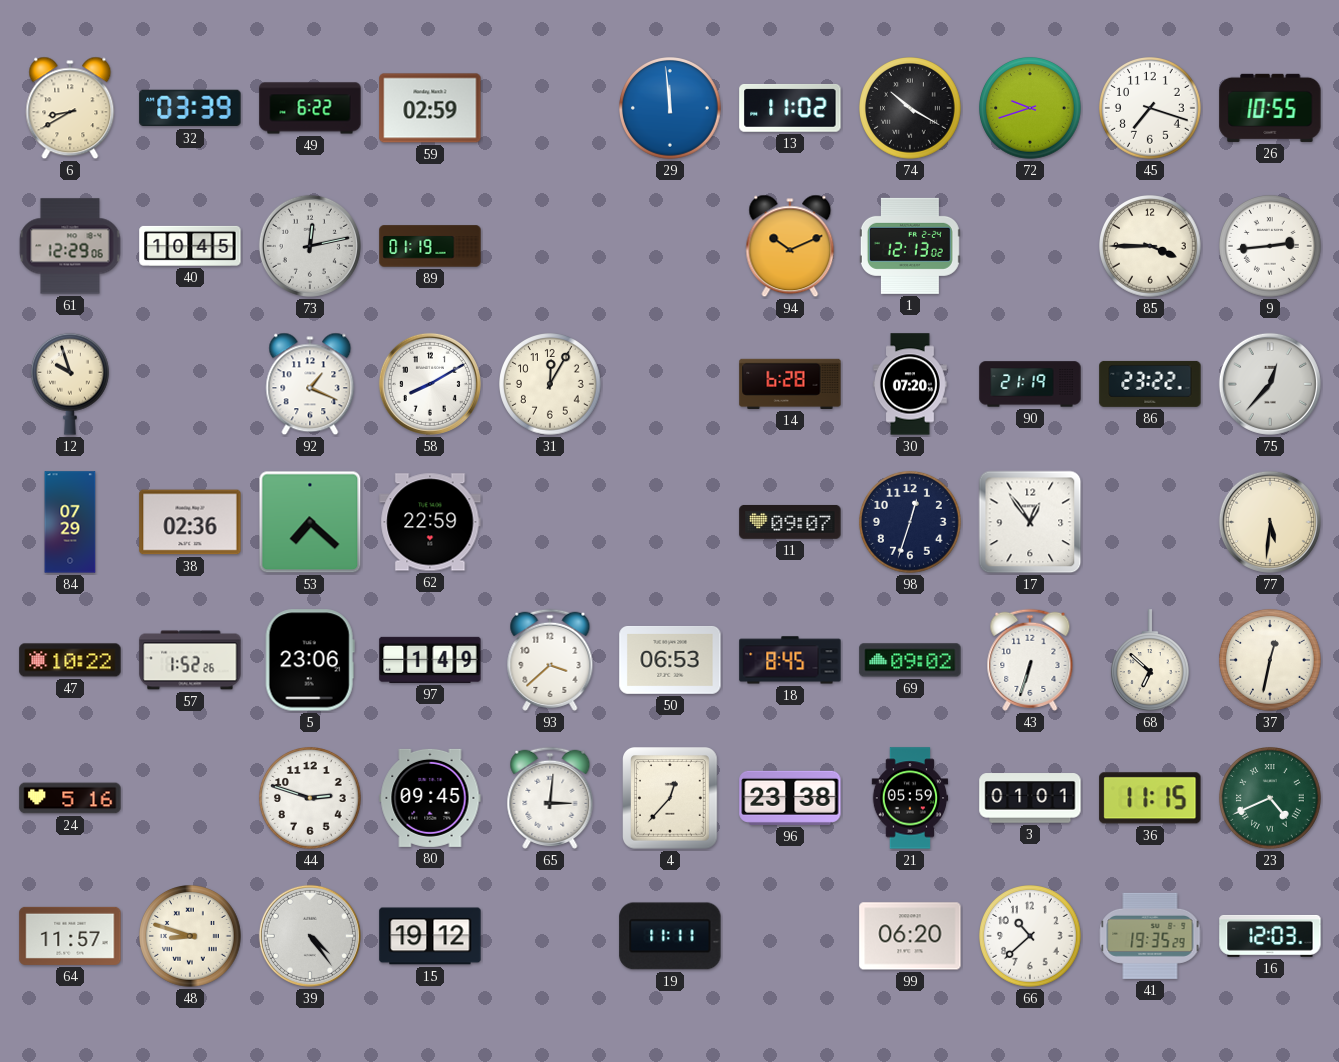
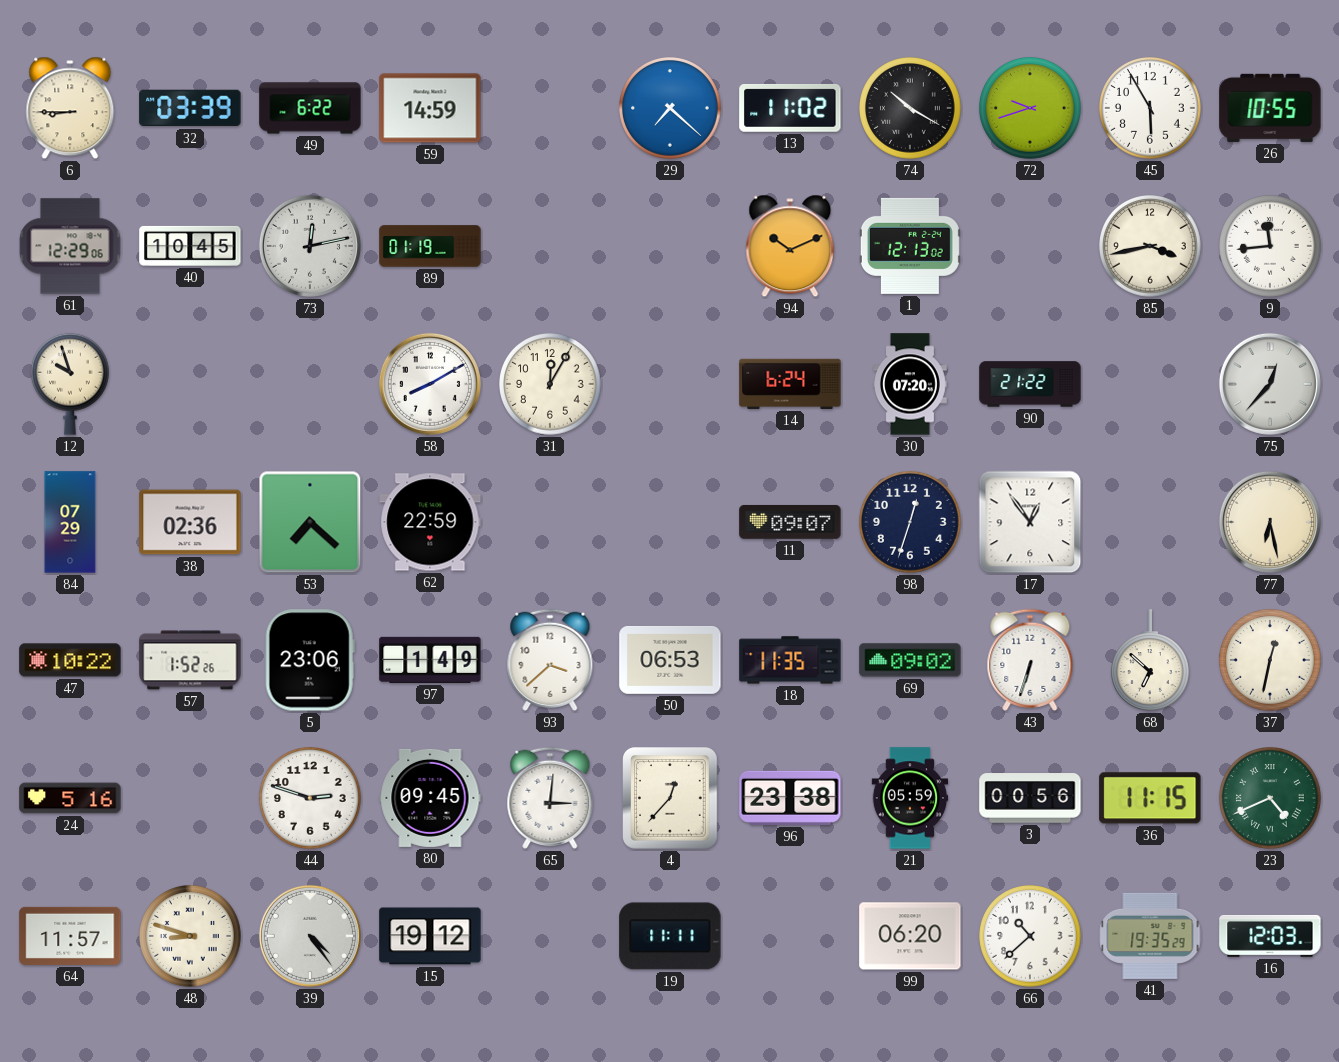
6: 8:40 -> 8:45
59: 02:59 -> 14:59
29: 11:59 -> 7:22
45: 7:18 -> 5:55
85: 3:45 -> 3:43
9: 2:44 -> 11:44
92: 1:19 -> none
14: 6:28 -> 6:24
90: 21:19 -> 21:22
86: 23:22 -> none
77: 5:31 -> 6:28
18: 8:45 -> 11:35
3: 01:01 -> 00:56
